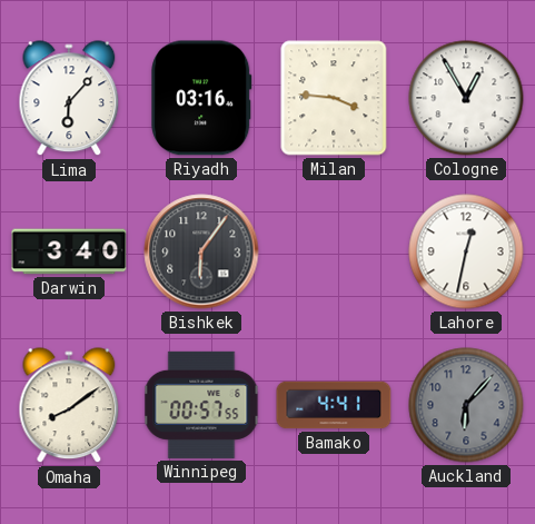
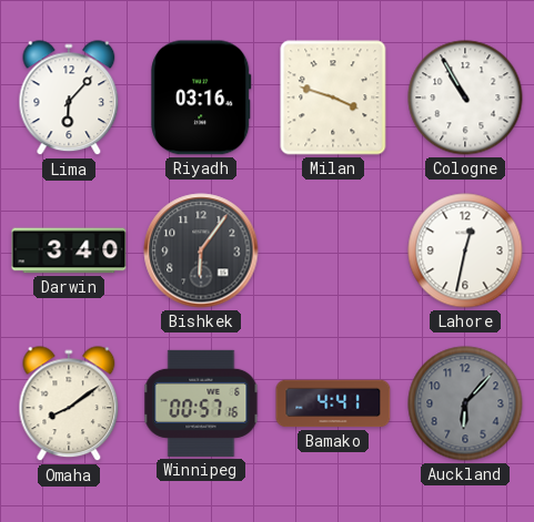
Milan: 3:46 -> 3:48
Cologne: 12:55 -> 10:55
Winnipeg: 00:57:55 -> 00:57:16
